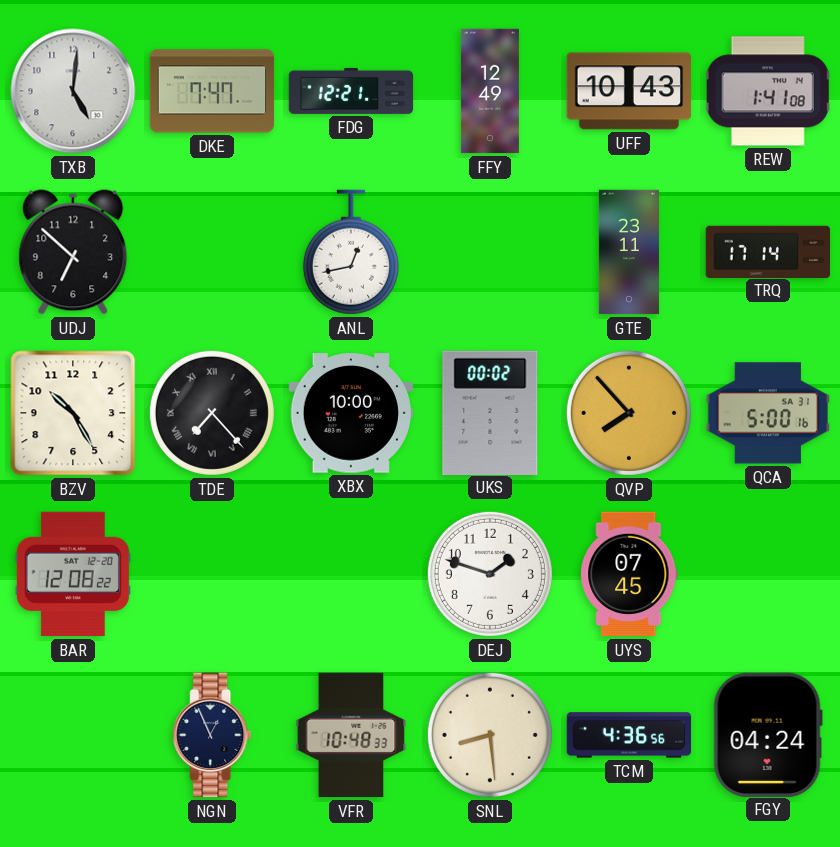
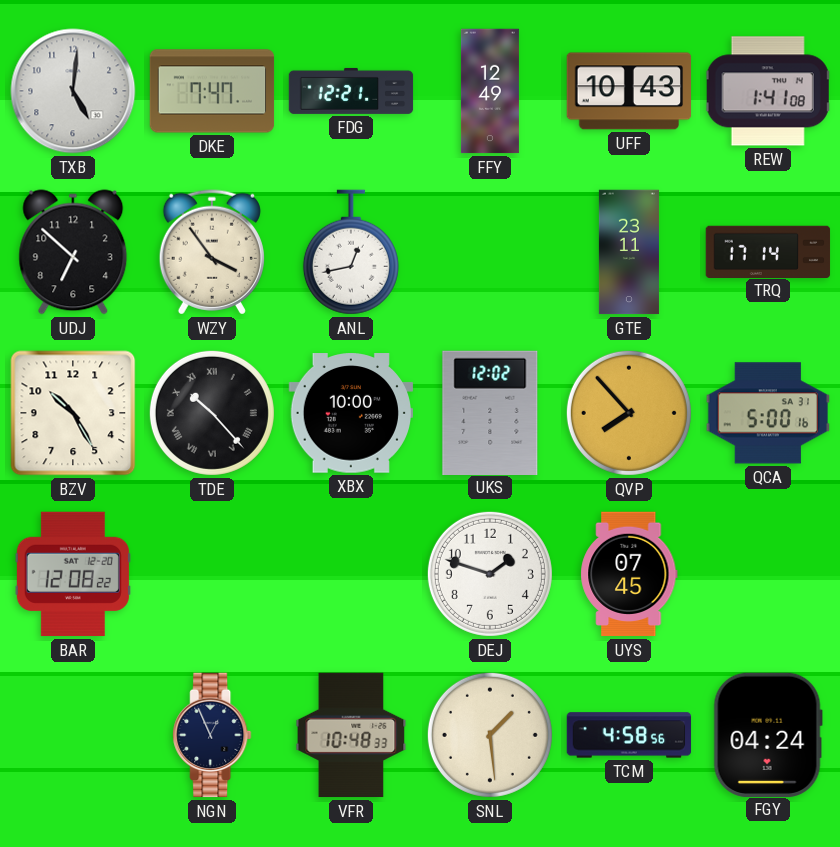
WZY: none -> 3:54
TDE: 7:23 -> 10:23
UKS: 00:02 -> 12:02
SNL: 8:29 -> 1:29
TCM: 4:36 -> 4:58
